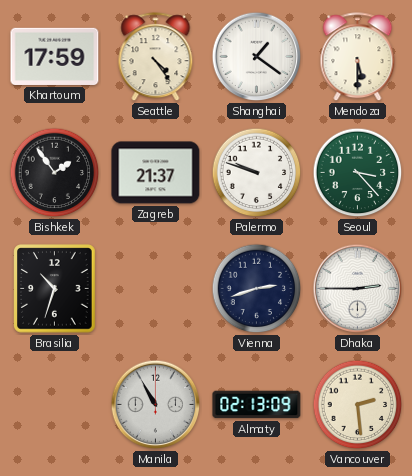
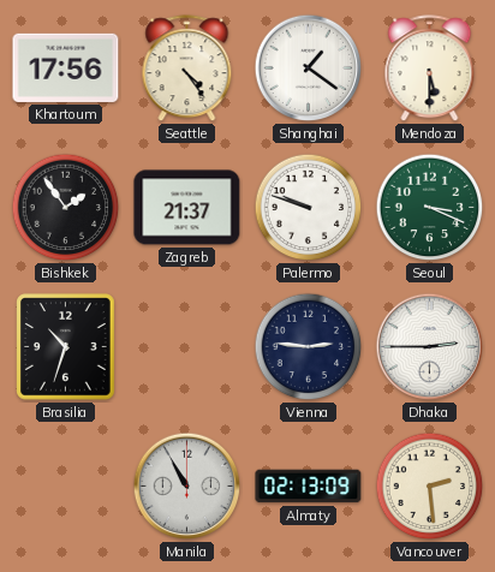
Khartoum: 17:59 -> 17:56
Seoul: 3:23 -> 3:19
Vienna: 2:42 -> 2:46
